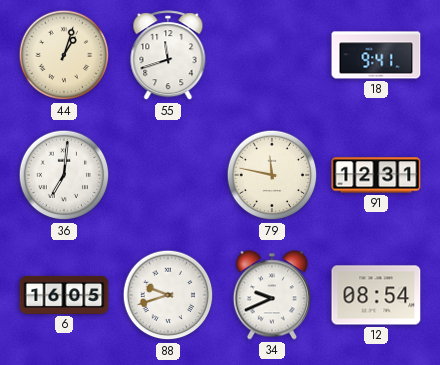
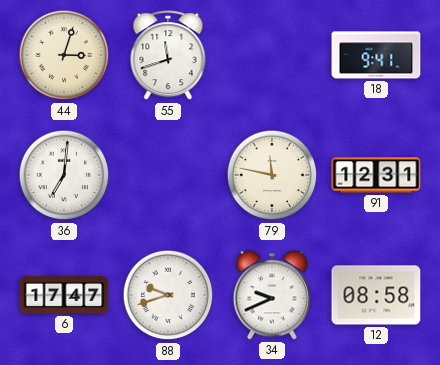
44: 1:03 -> 3:03
6: 16:05 -> 17:47
12: 08:54 -> 08:58
